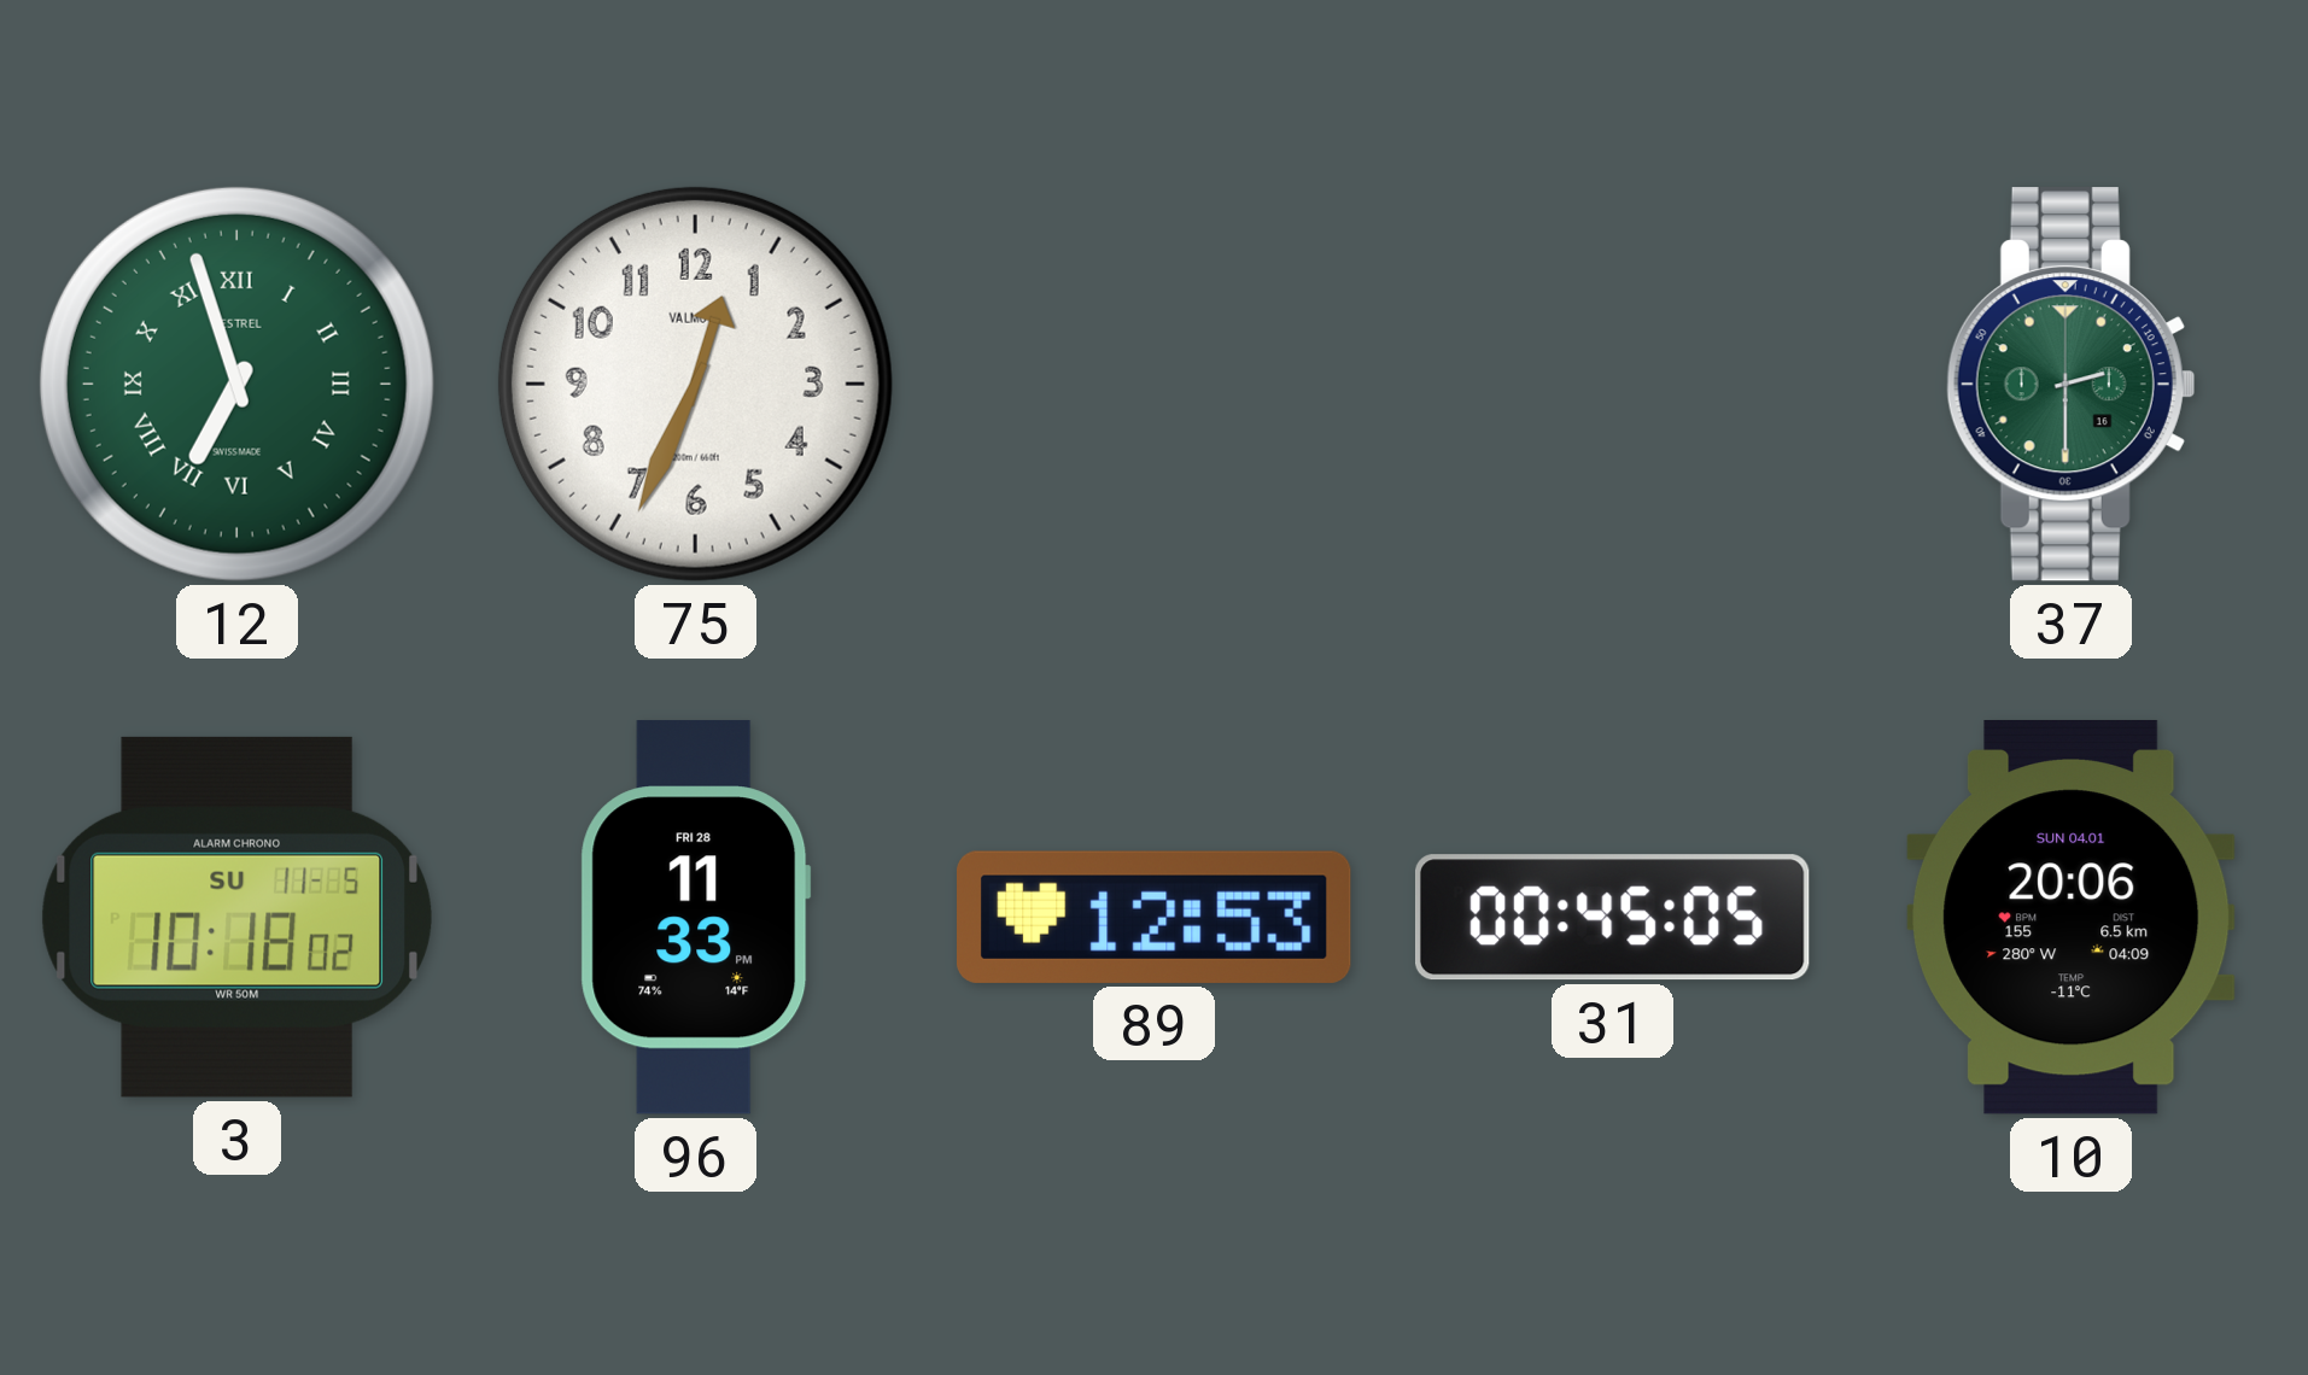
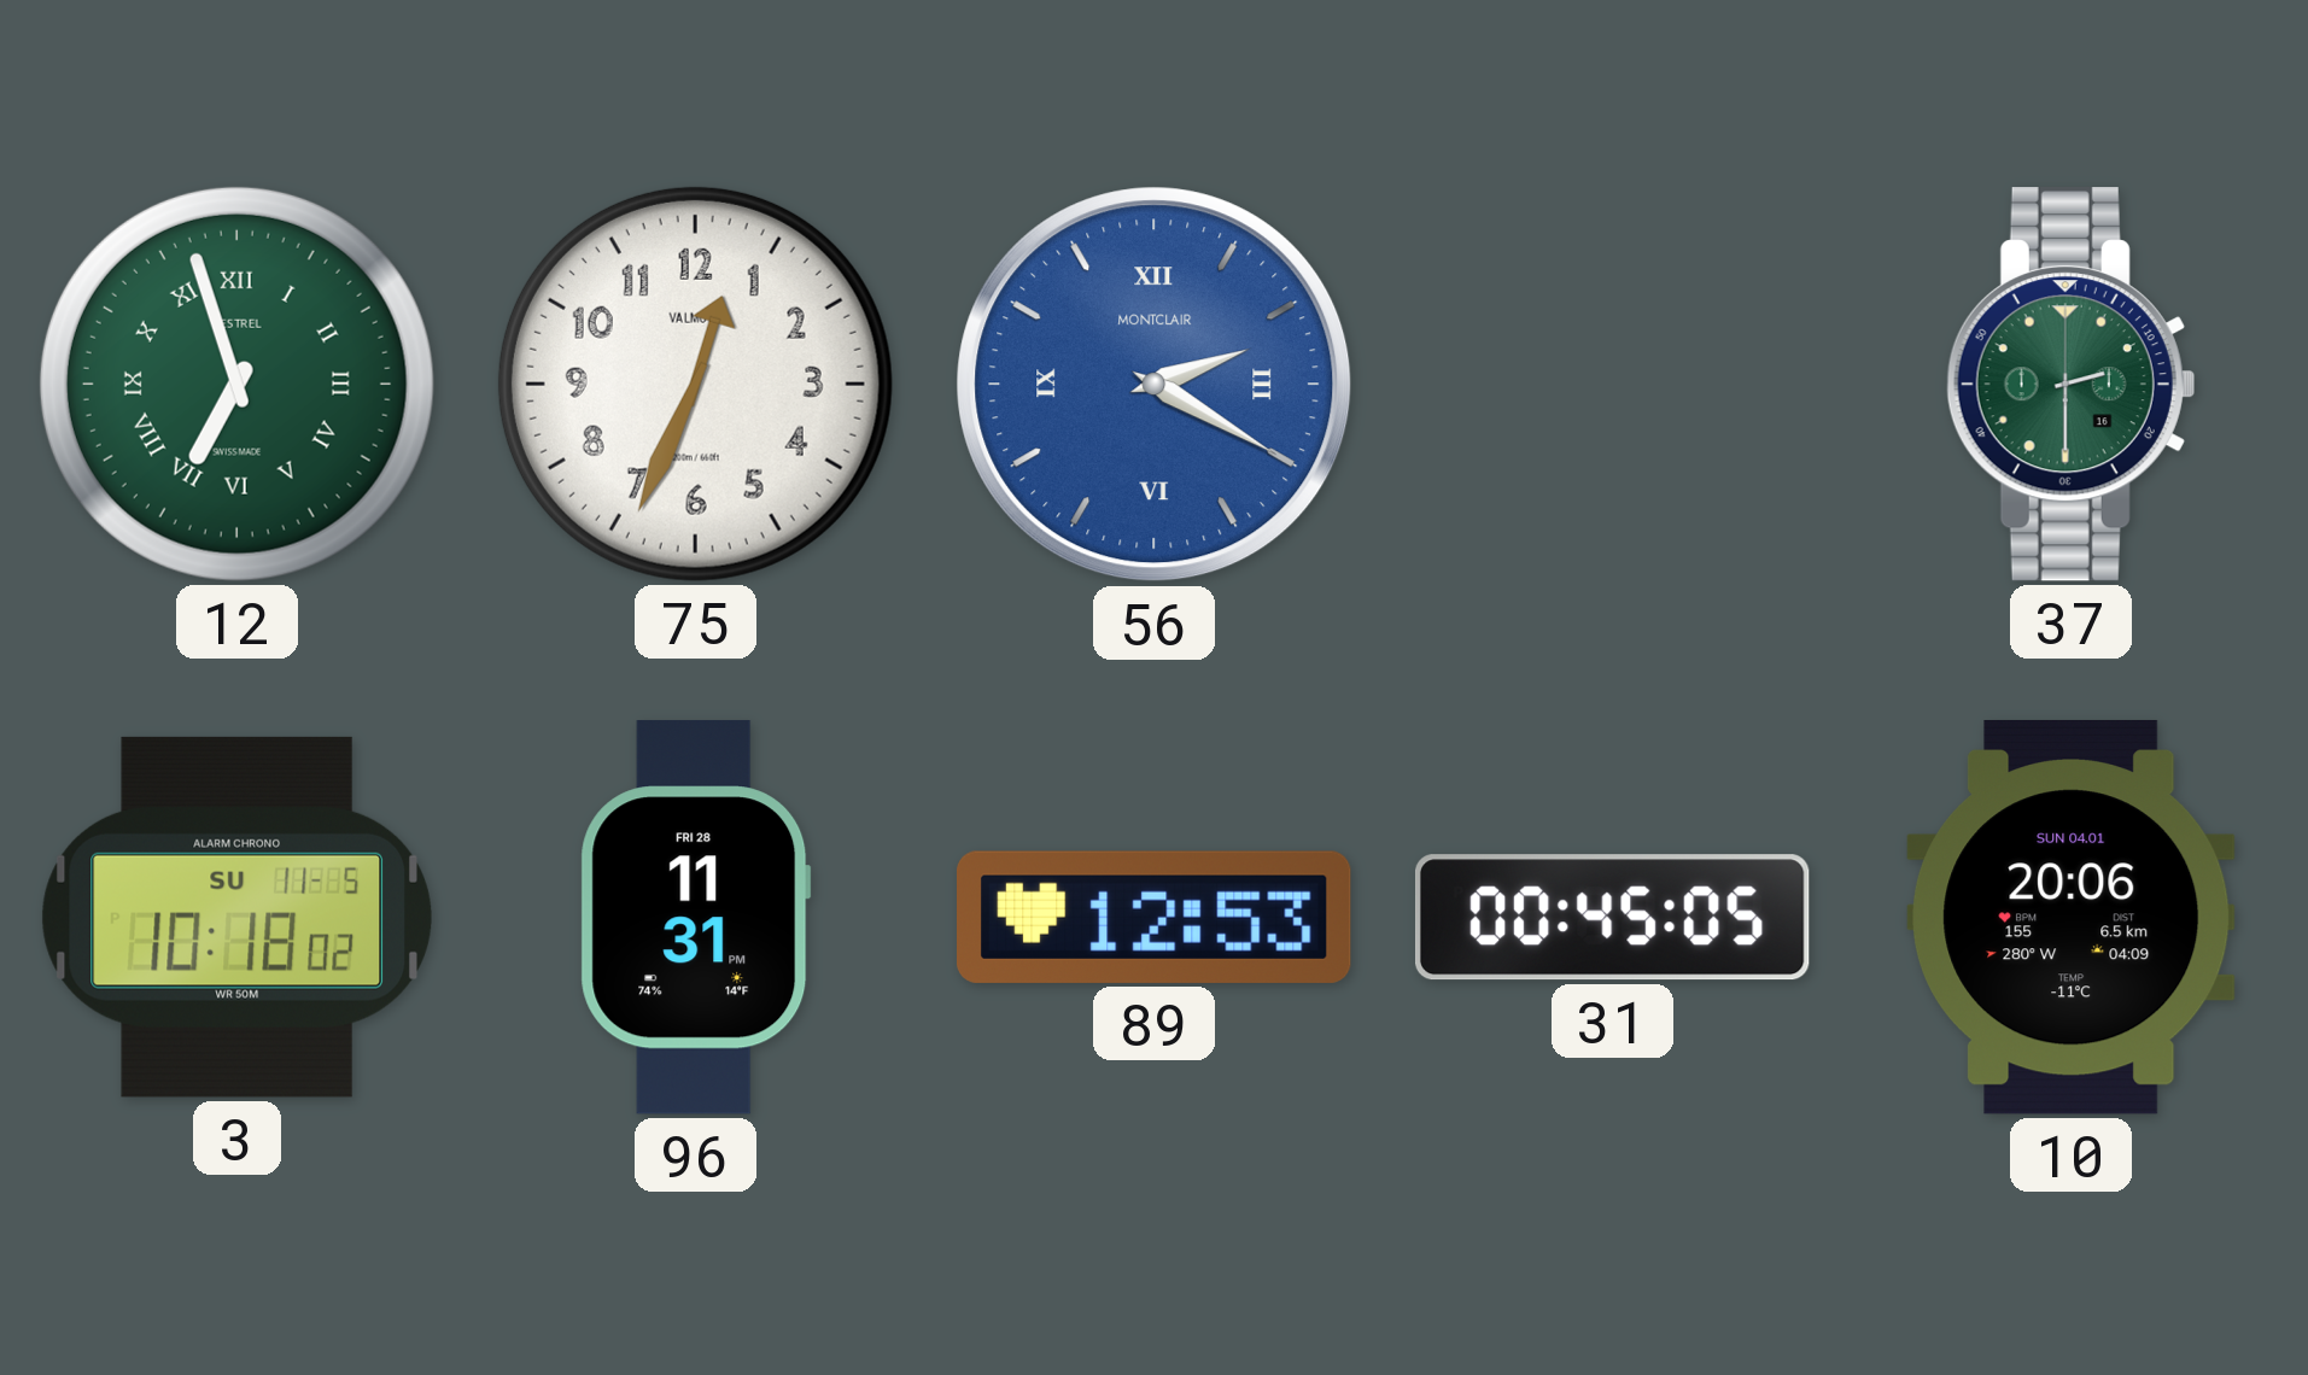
56: none -> 2:20
96: 11:33 -> 11:31
